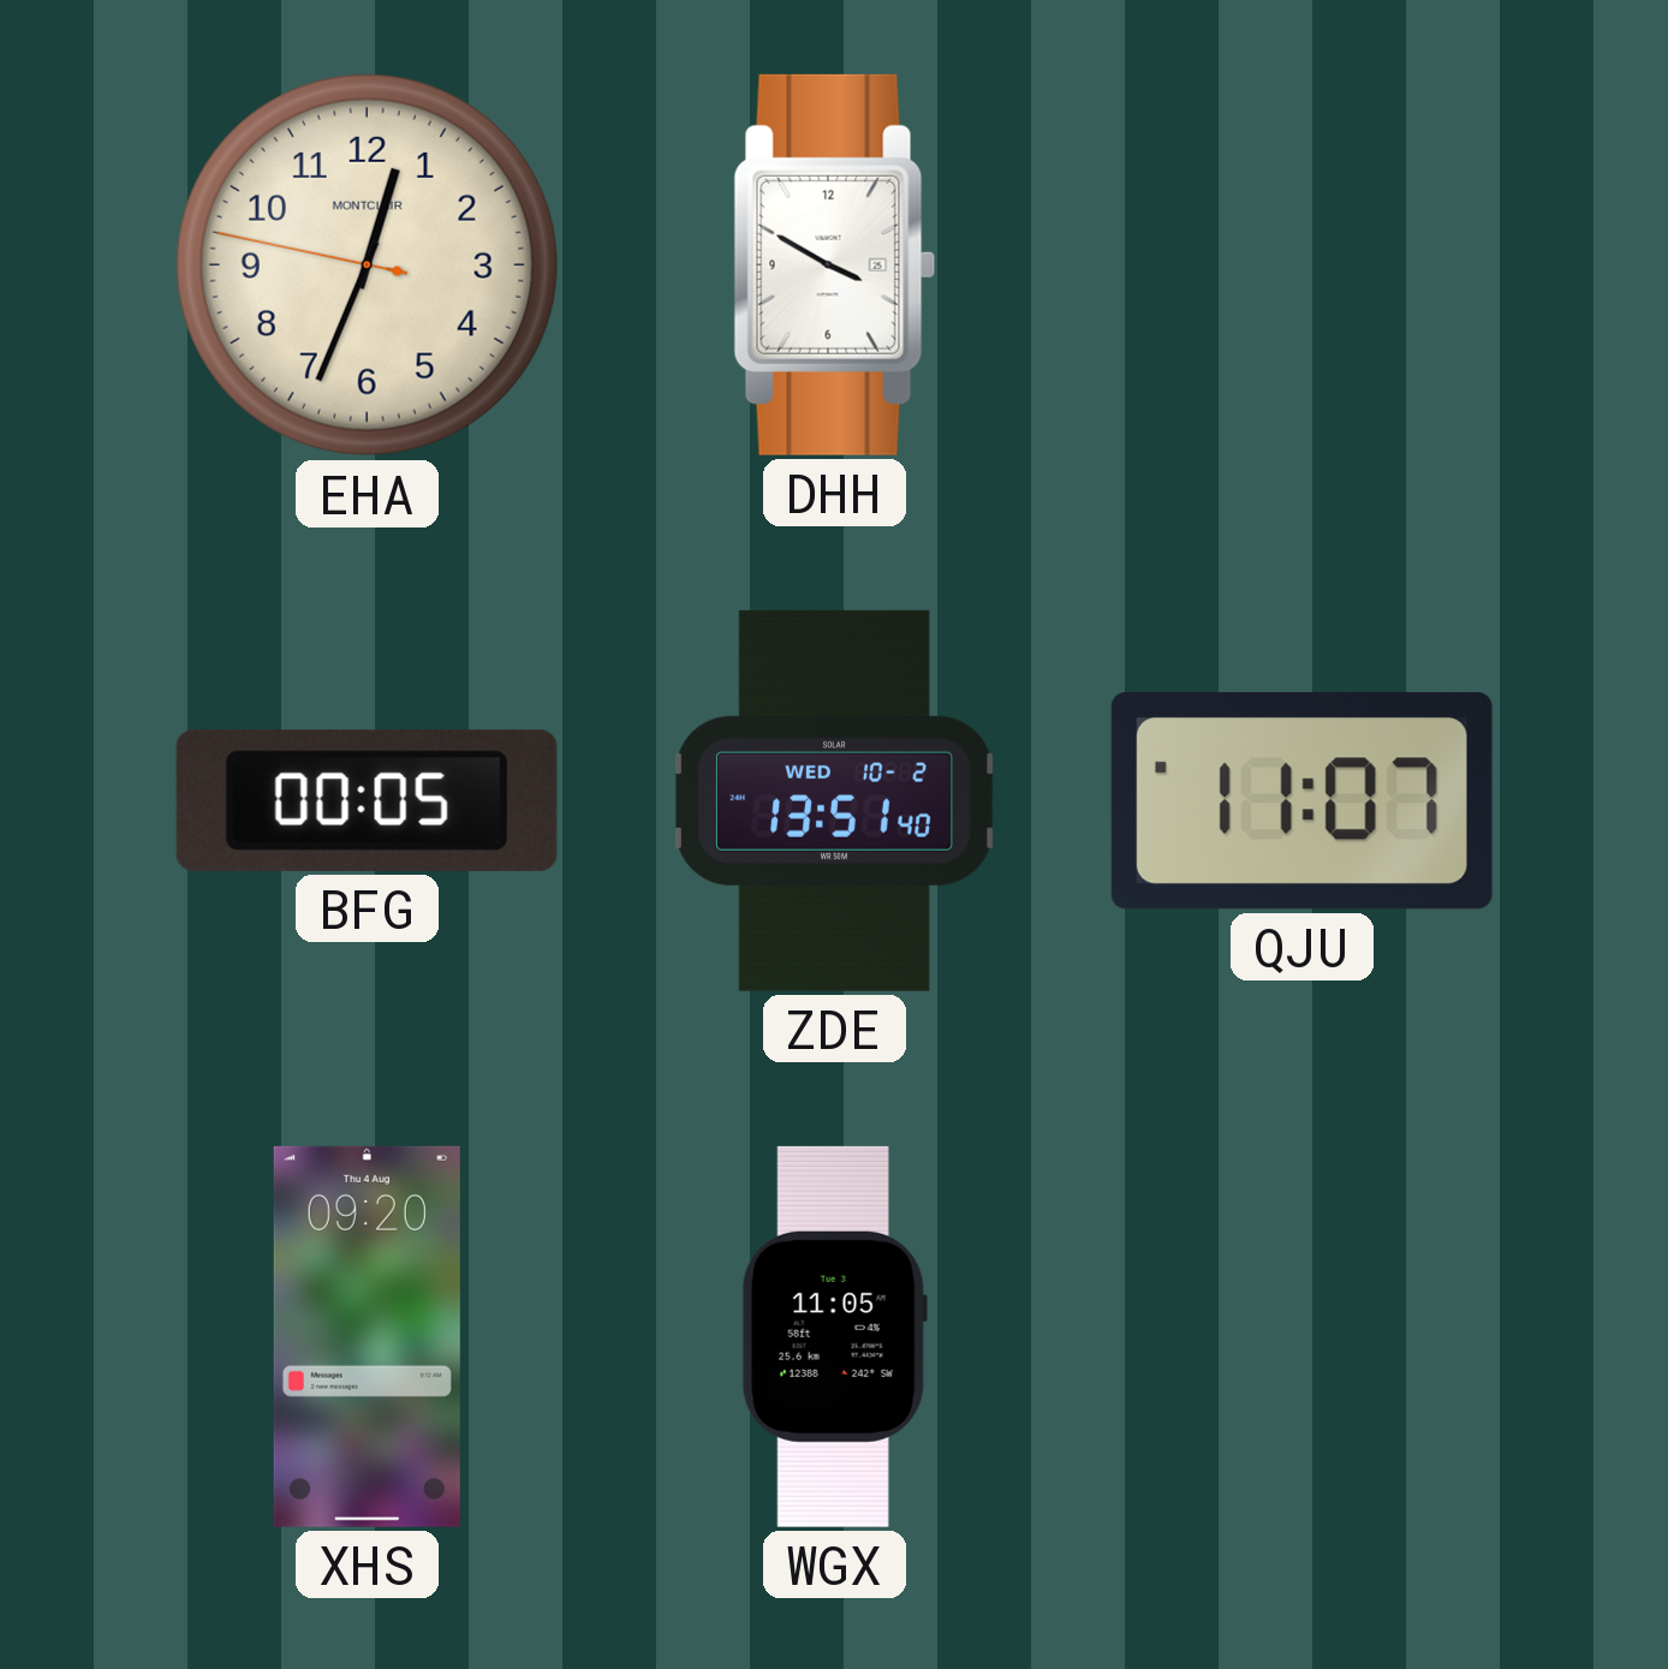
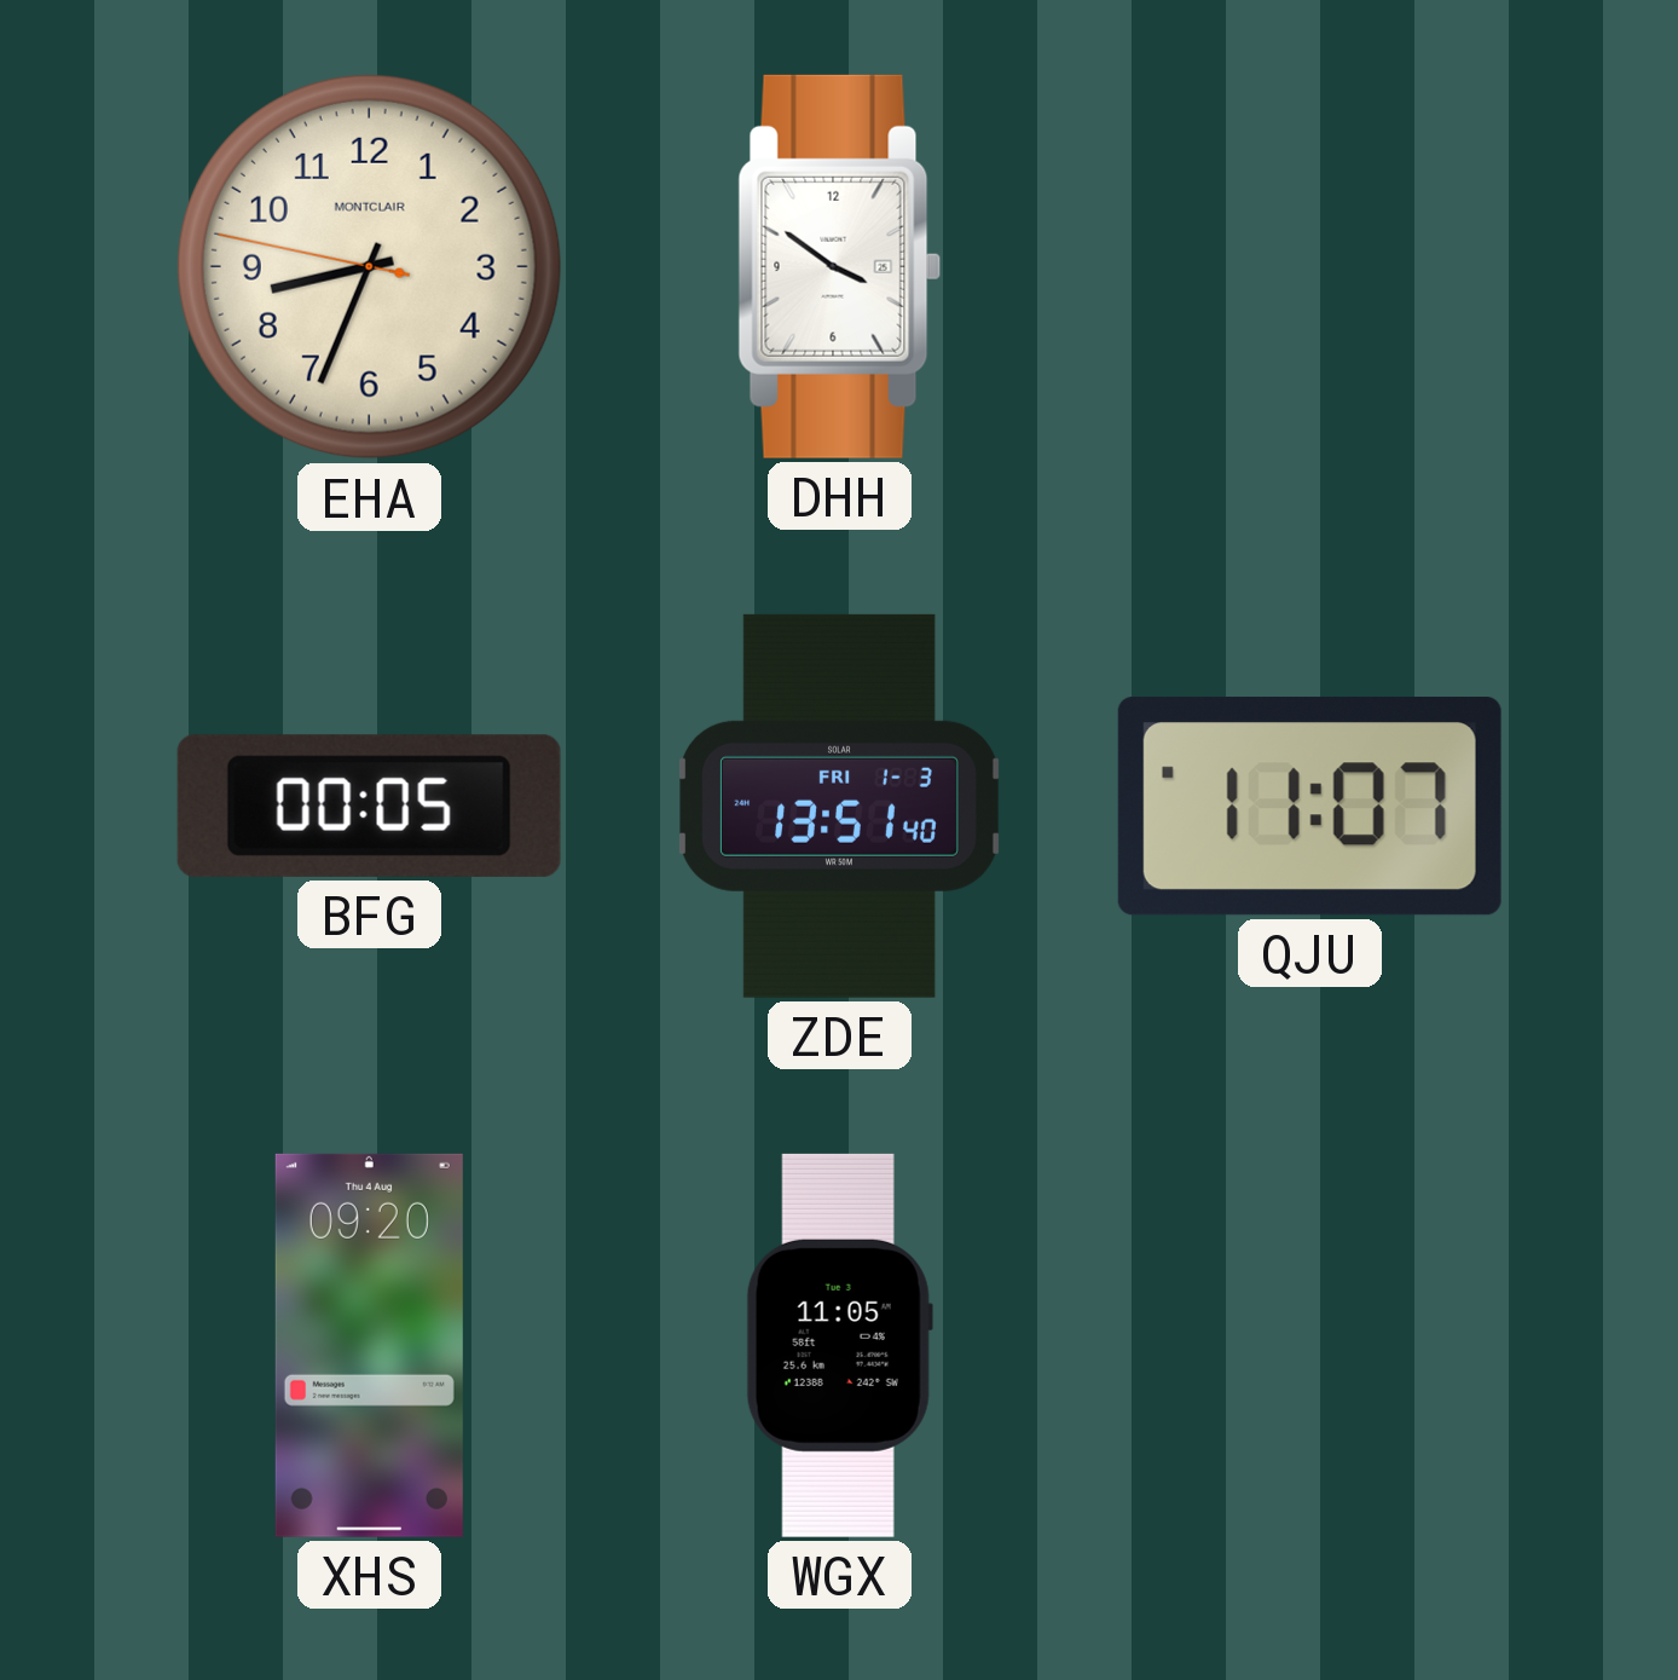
EHA: 12:33 -> 8:33
DHH: 3:50 -> 3:51
ZDE date: WED 10-2 -> FRI 1-3
